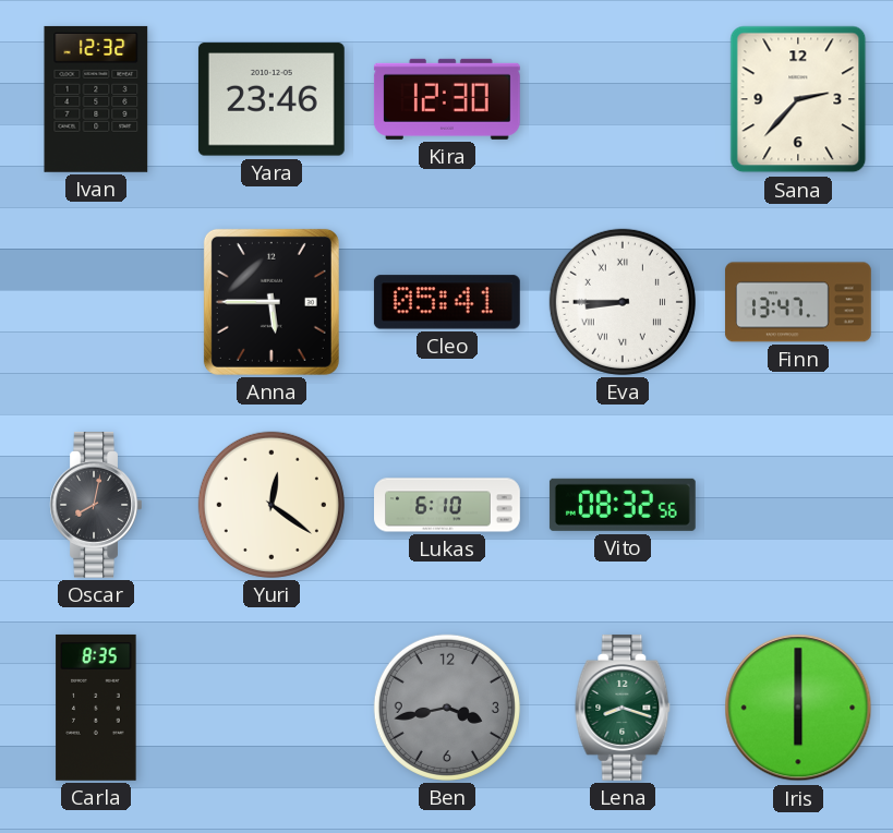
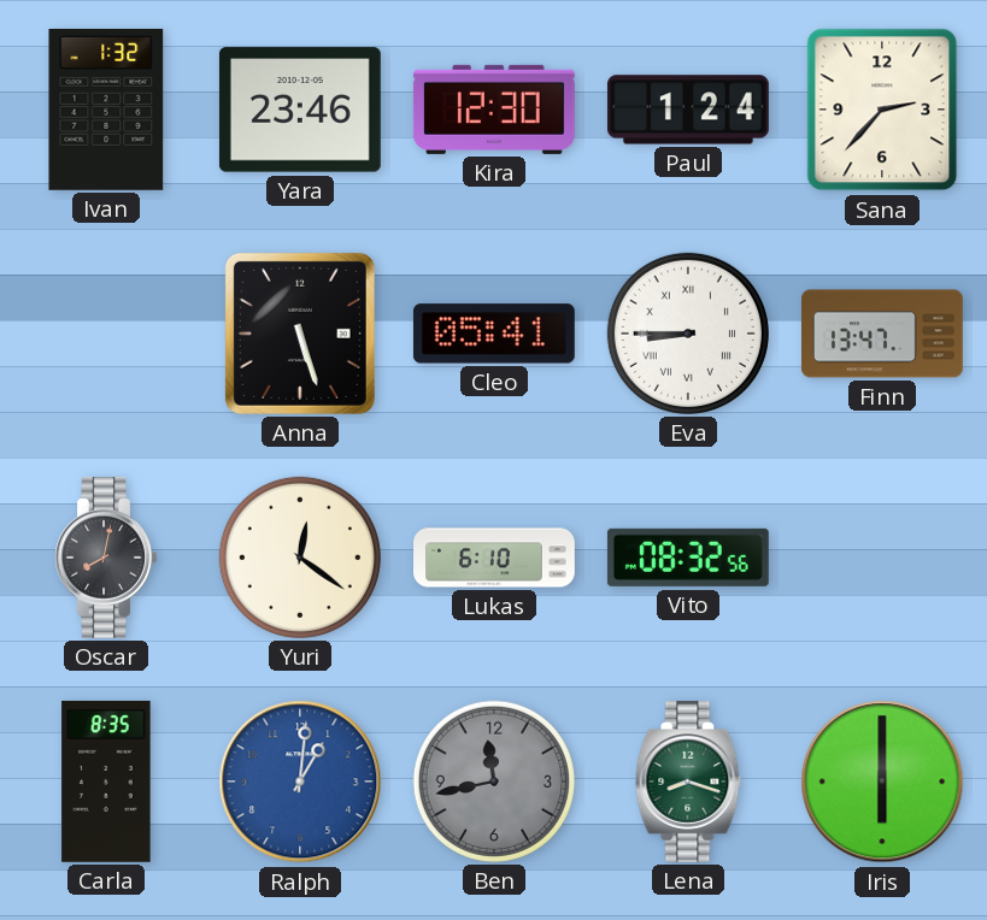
Ivan: 12:32 -> 1:32
Paul: none -> 1:24
Anna: 5:45 -> 5:27
Ralph: none -> 1:01
Ben: 3:43 -> 11:43
